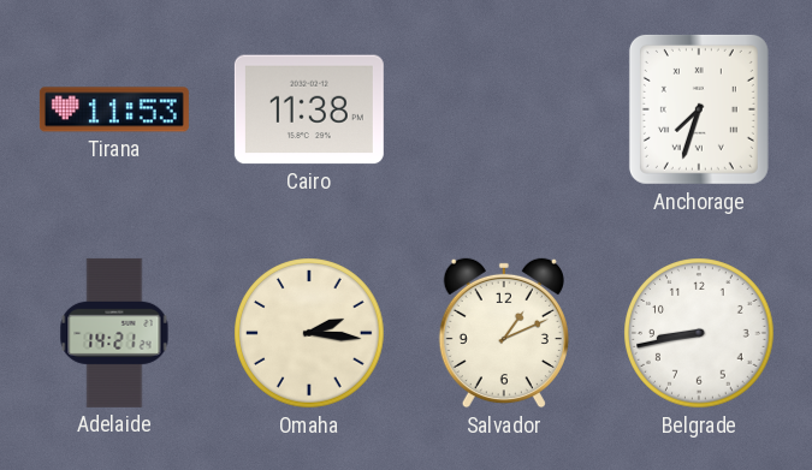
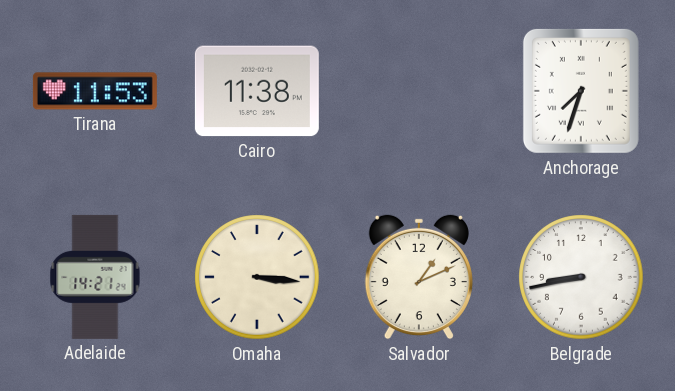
Omaha: 2:16 -> 3:16
